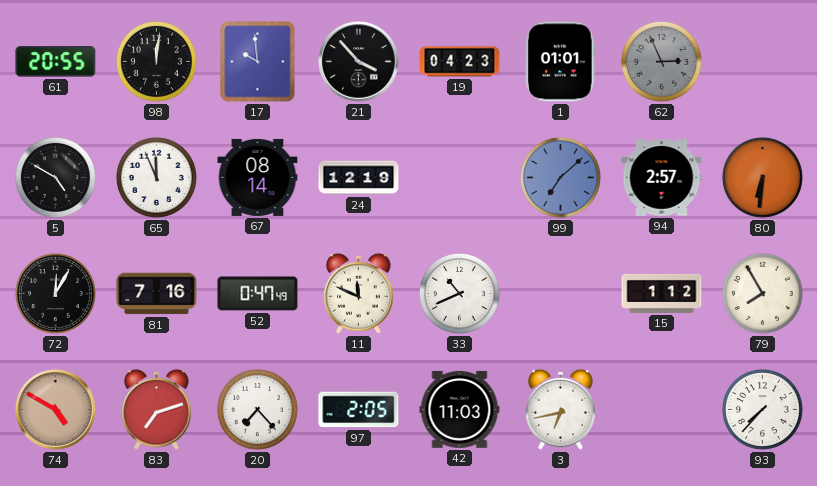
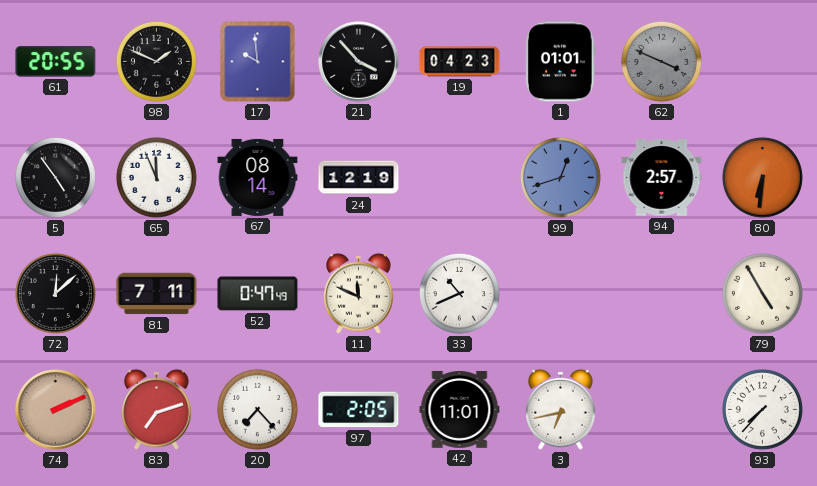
98: 12:01 -> 1:49
62: 2:56 -> 3:49
5: 4:50 -> 4:54
99: 7:08 -> 12:42
72: 12:05 -> 12:08
81: 7:16 -> 7:11
15: 1:12 -> none
79: 7:55 -> 4:55
74: 4:50 -> 2:11
42: 11:03 -> 11:01
